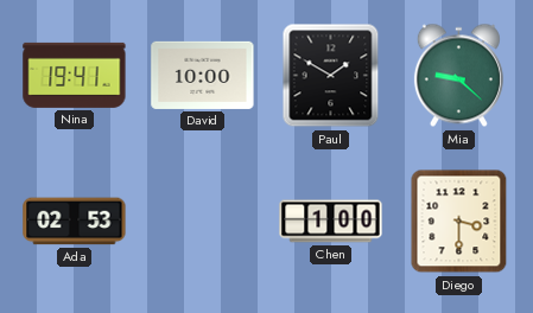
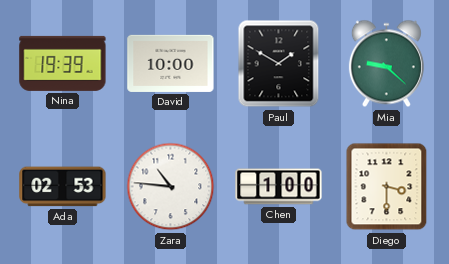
Nina: 19:41 -> 19:39
Zara: none -> 10:46
